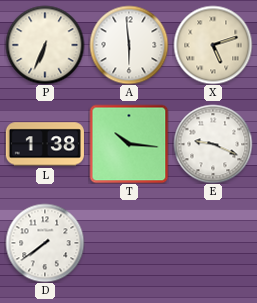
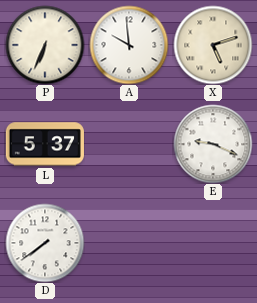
A: 5:59 -> 9:59
L: 1:38 -> 5:37
T: 10:16 -> none
